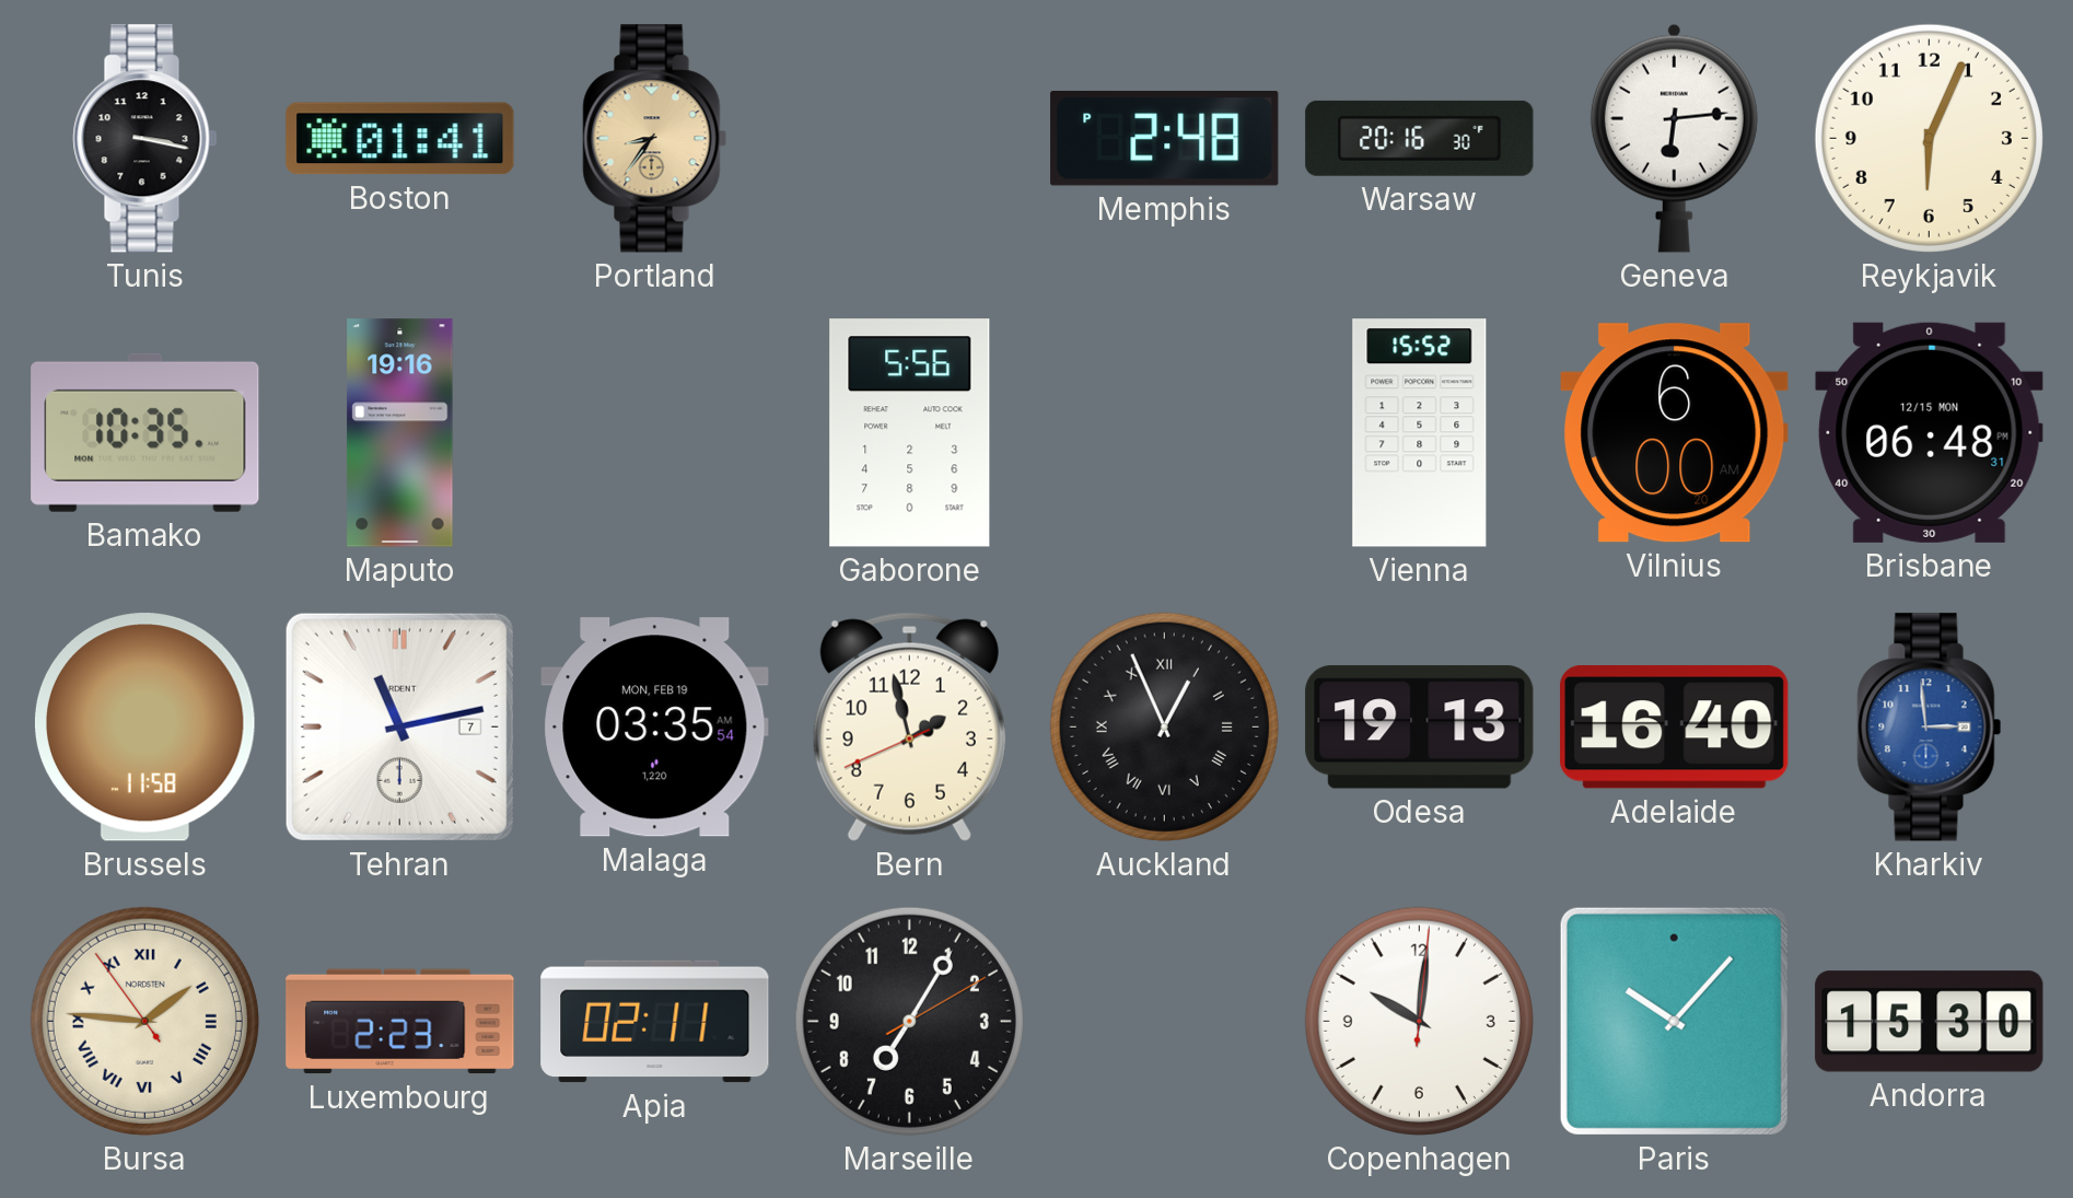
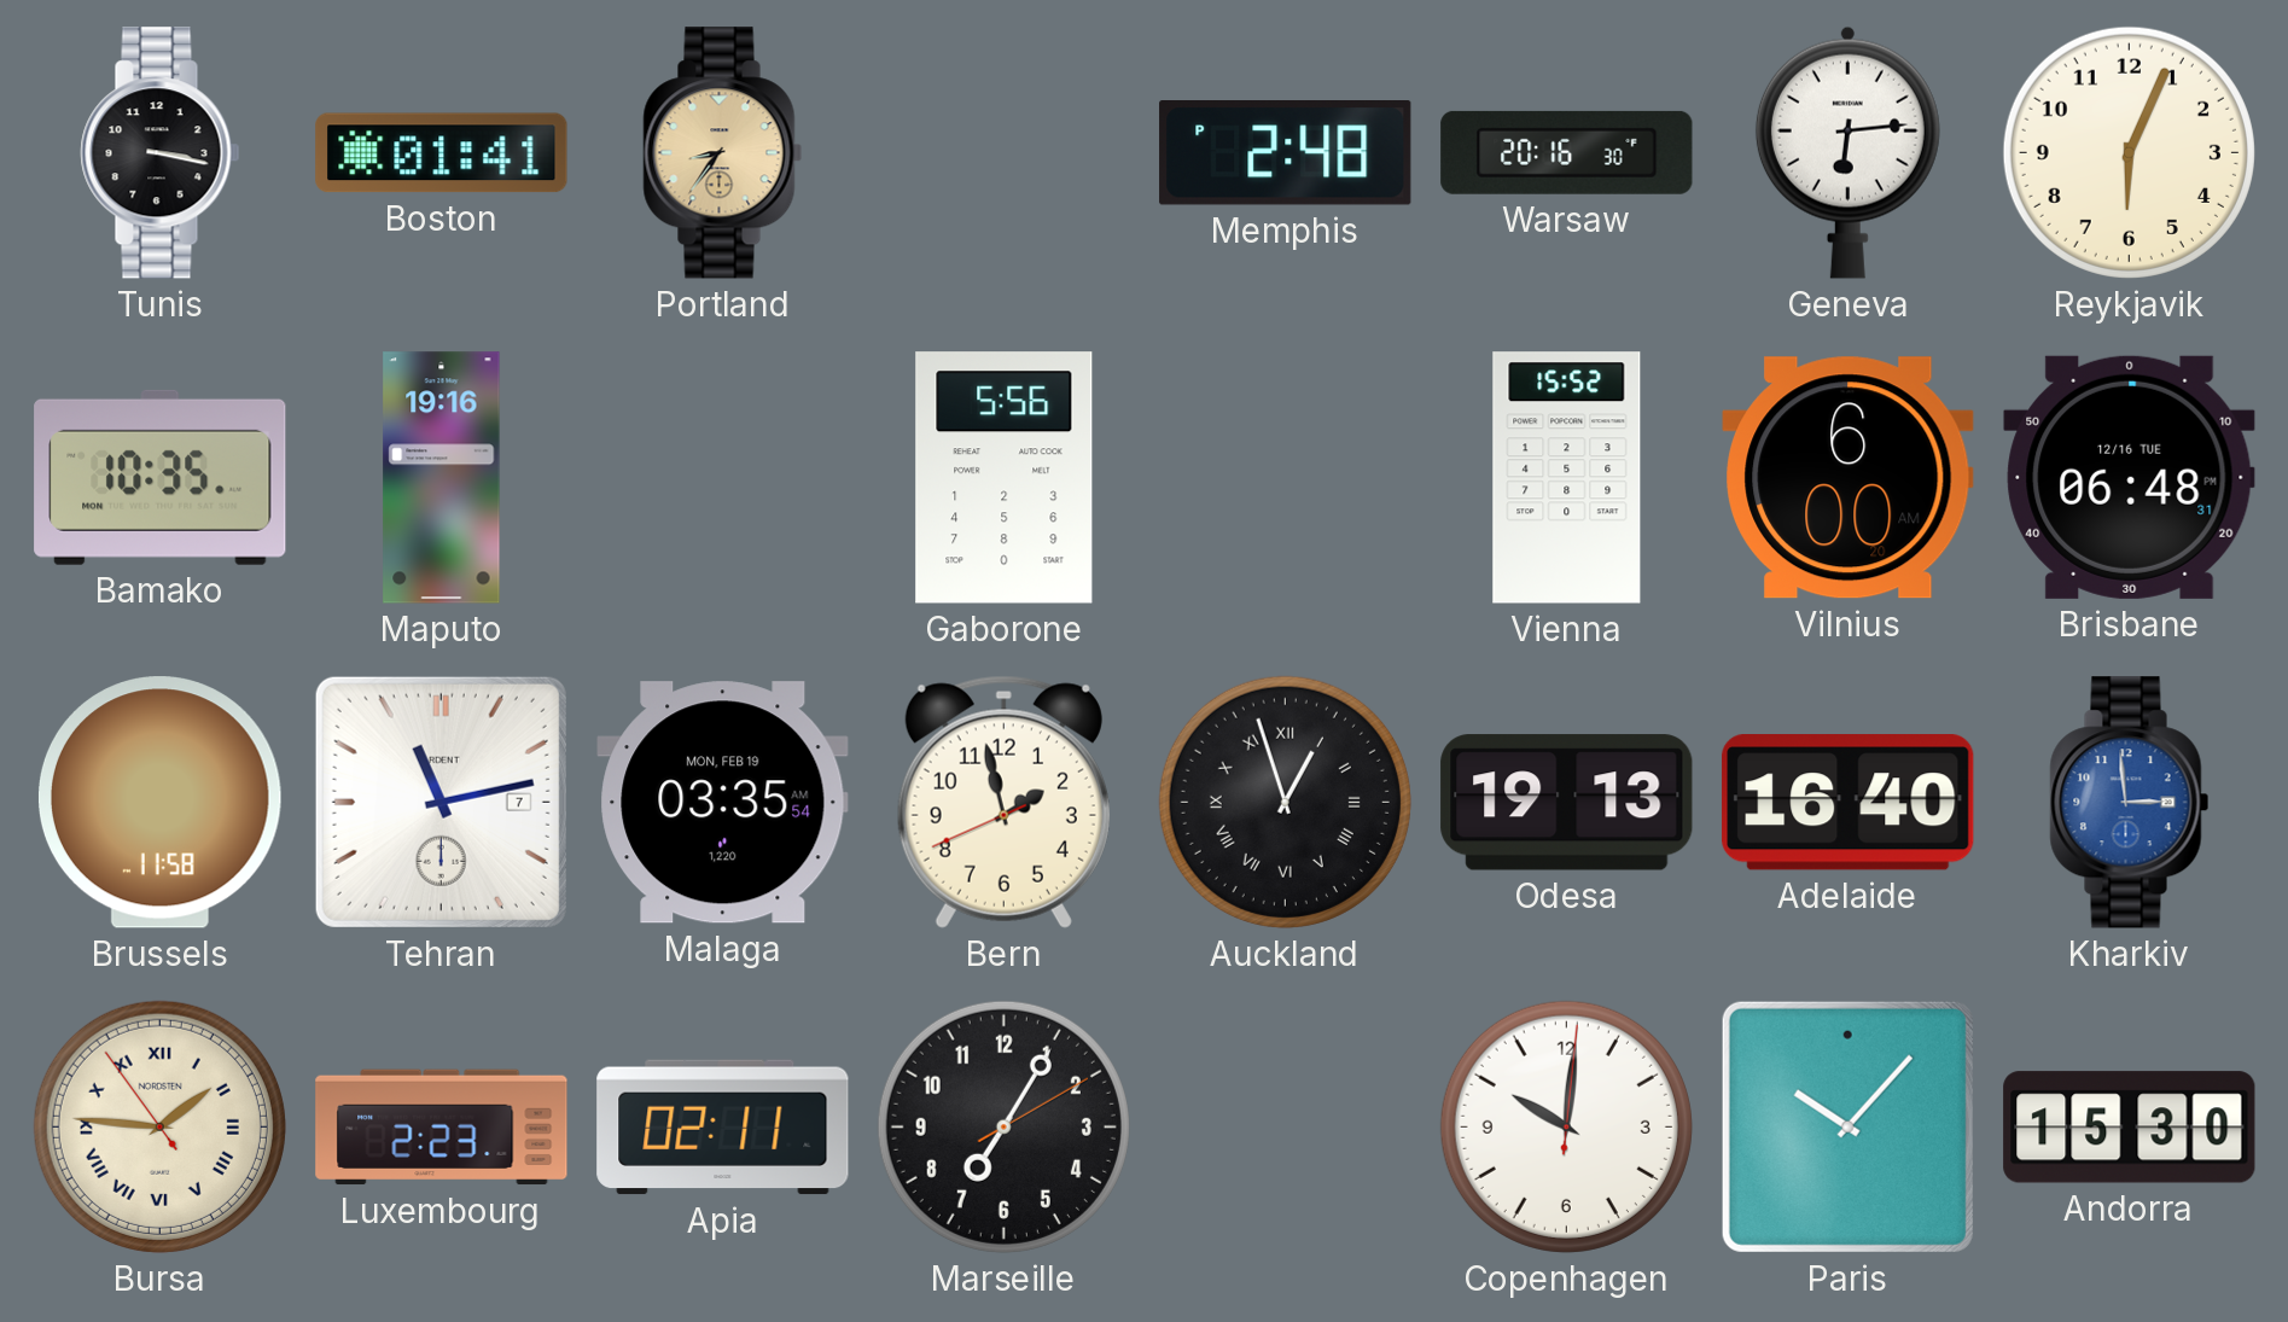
Brisbane date: 12/15 MON -> 12/16 TUE
Auckland: 12:56 -> 12:57
